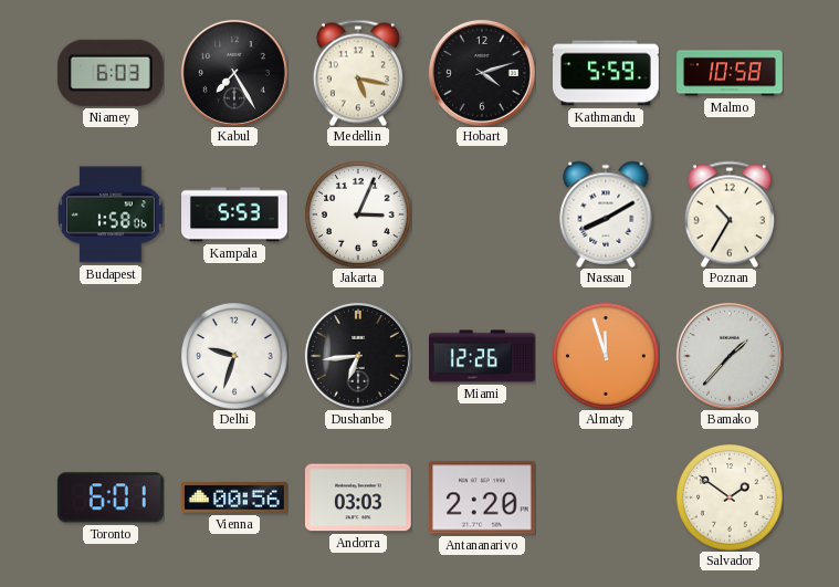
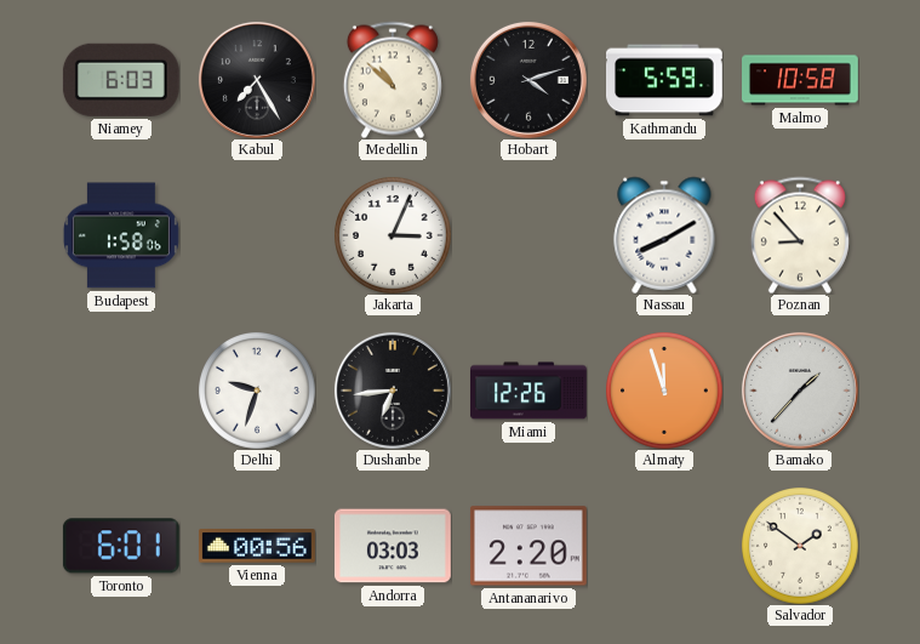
Medellin: 5:17 -> 10:52
Kampala: 5:53 -> none
Poznan: 10:35 -> 8:53
